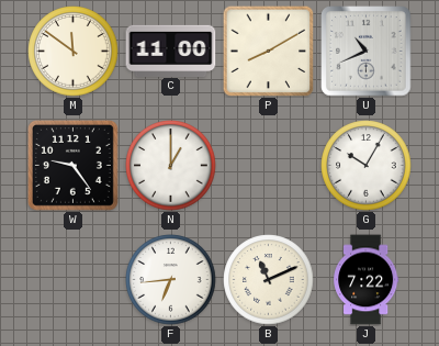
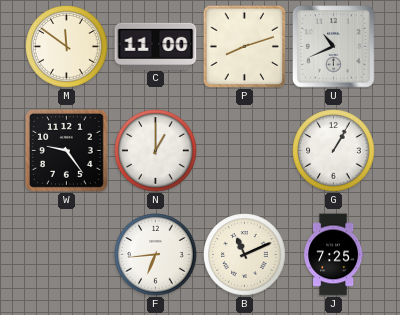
P: 8:10 -> 8:12
G: 10:05 -> 1:05
J: 7:22 -> 7:25
